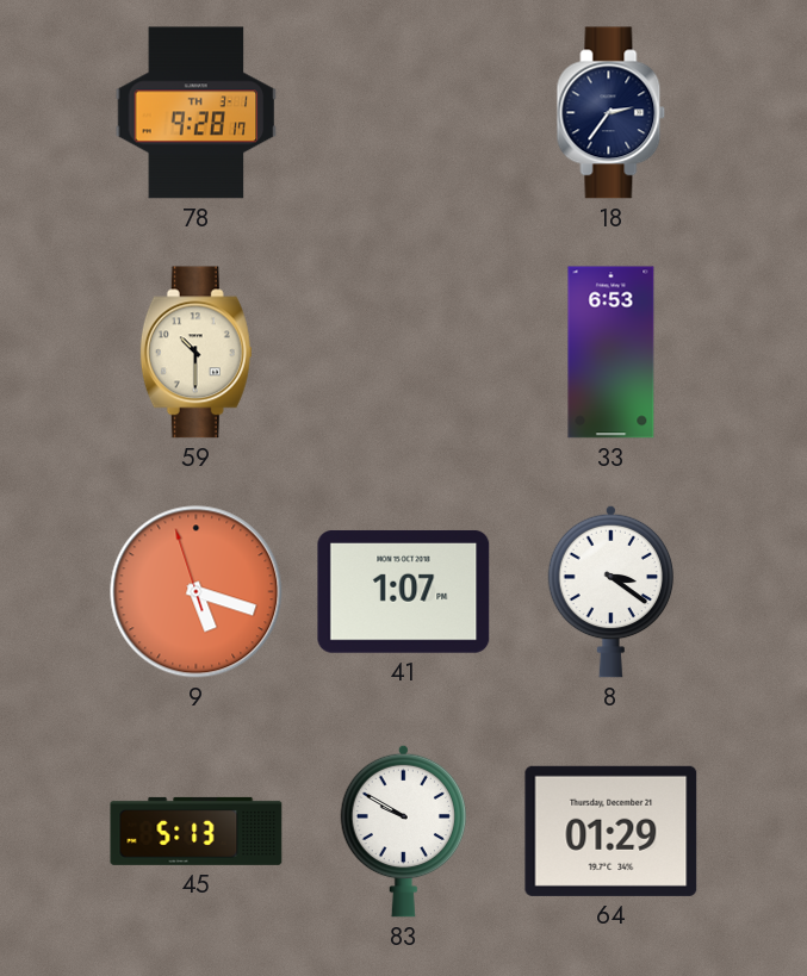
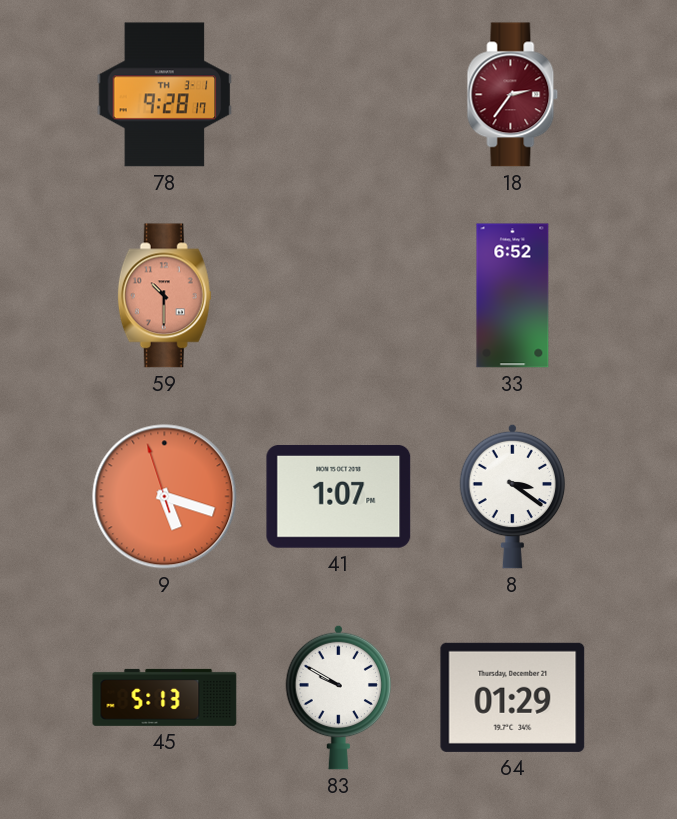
18 dial: navy -> burgundy
59 dial: cream -> salmon
33: 6:53 -> 6:52
